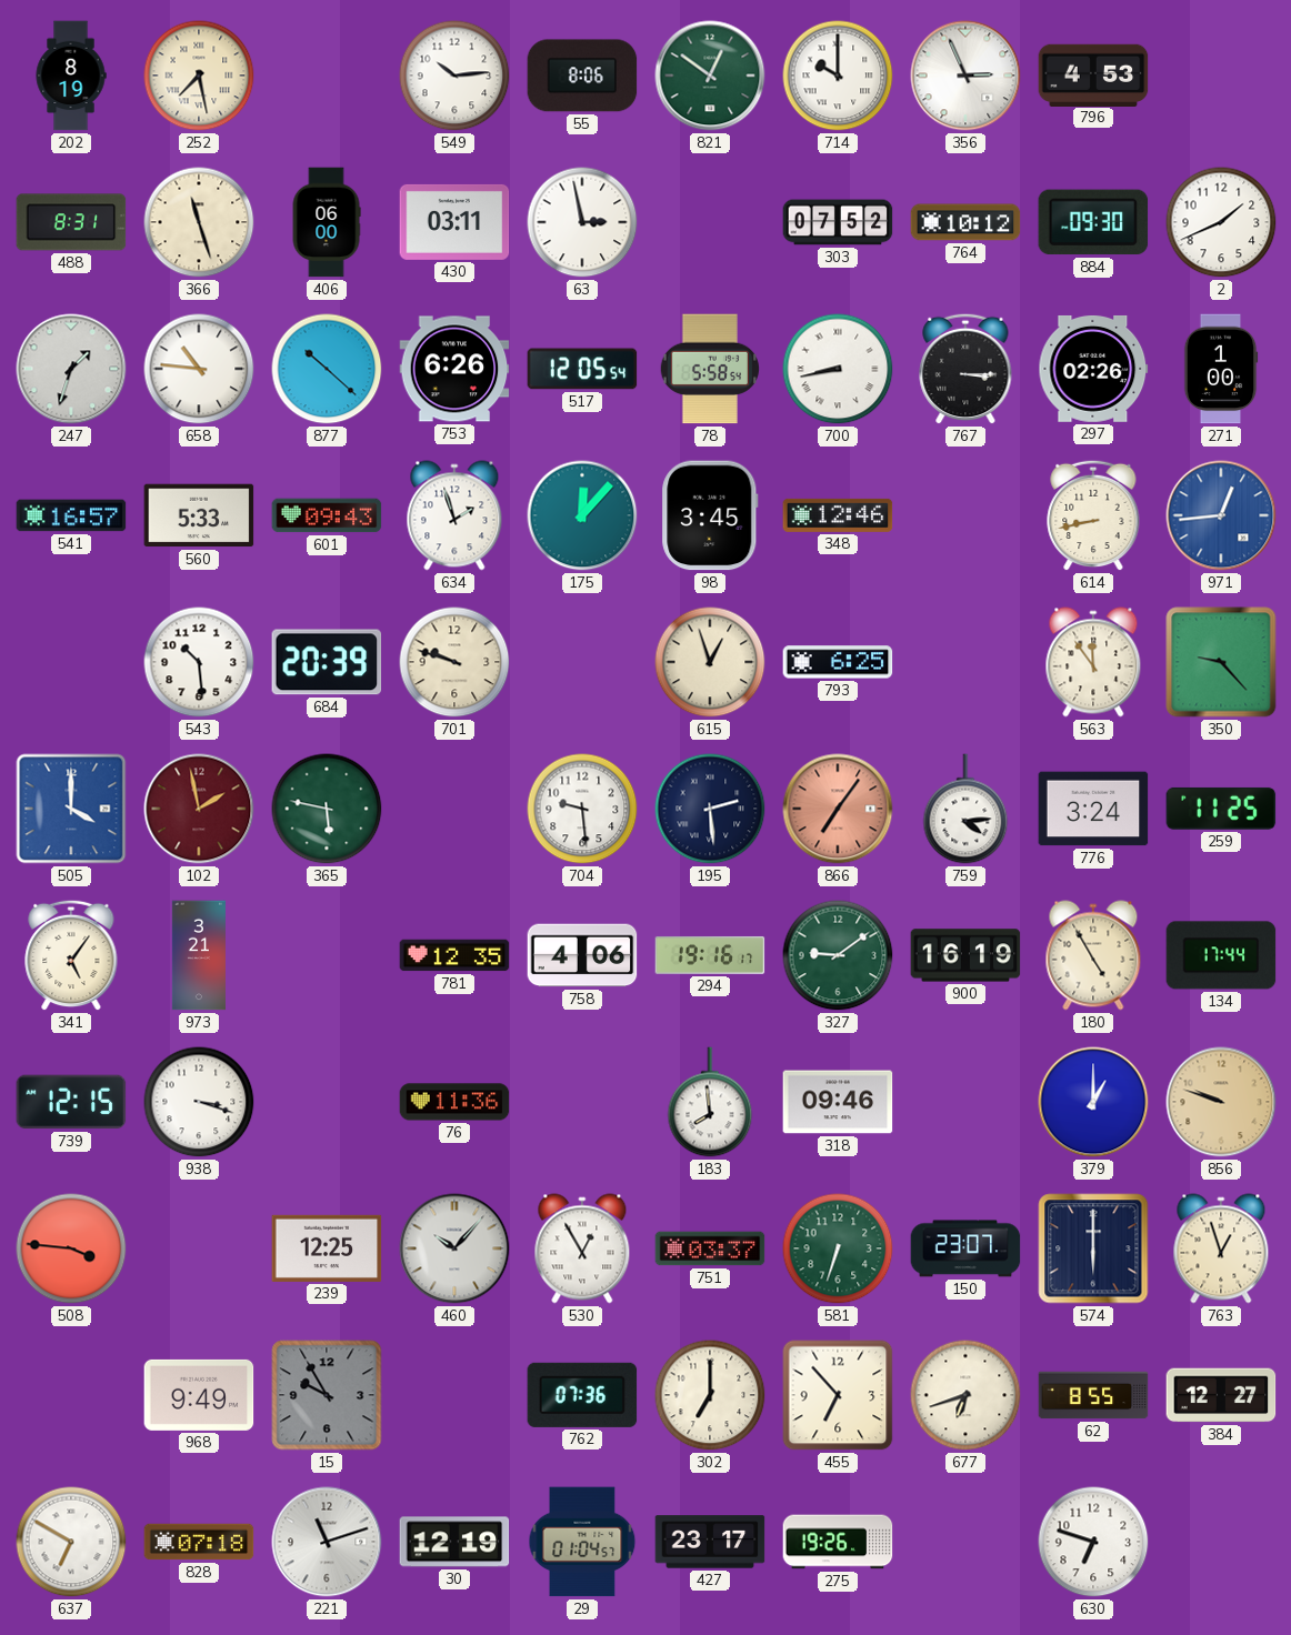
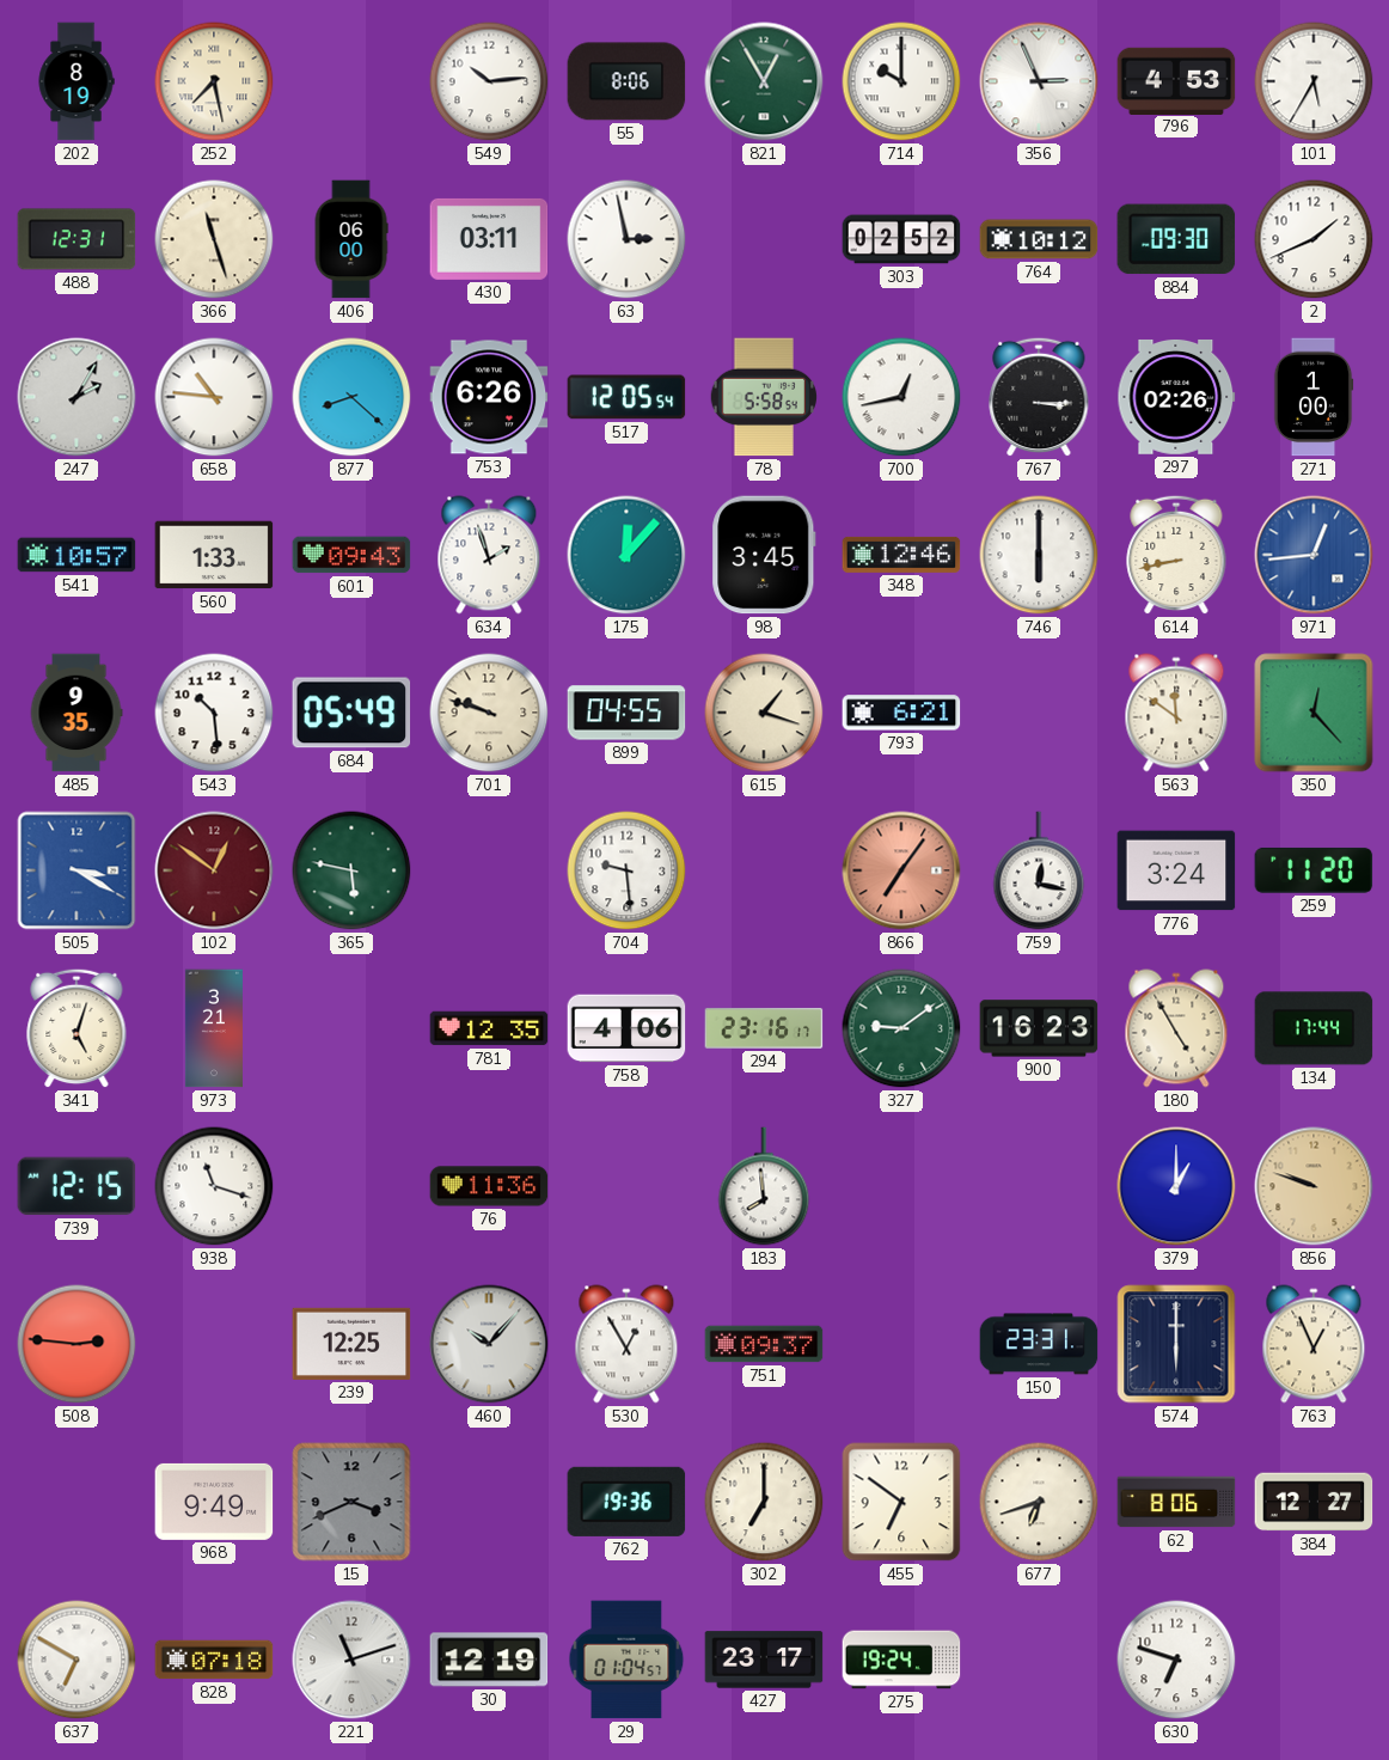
821: 12:51 -> 12:55
101: none -> 5:35
488: 8:31 -> 12:31
303: 07:52 -> 02:52
247: 1:33 -> 2:05
877: 10:22 -> 8:22
700: 8:43 -> 12:43
541: 16:57 -> 10:57
560: 5:33 -> 1:33
746: none -> 6:00
485: none -> 9:35
684: 20:39 -> 05:49
899: none -> 04:55
615: 12:57 -> 1:18
793: 6:25 -> 6:21
563: 11:54 -> 11:51
350: 9:23 -> 12:23
505: 4:00 -> 3:20
102: 1:58 -> 12:51
195: 2:29 -> none
759: 4:14 -> 12:17
259: 11:25 -> 11:20
341: 5:06 -> 5:03
294: 19:16 -> 23:16
900: 16:19 -> 16:23
938: 3:18 -> 11:18
318: 09:46 -> none
508: 3:46 -> 2:46
751: 03:37 -> 09:37
581: 6:33 -> none
150: 23:07 -> 23:31
763: 12:57 -> 12:56
15: 9:55 -> 3:41
762: 07:36 -> 19:36
455: 6:53 -> 6:51
62: 8:55 -> 8:06
275: 19:26 -> 19:24
